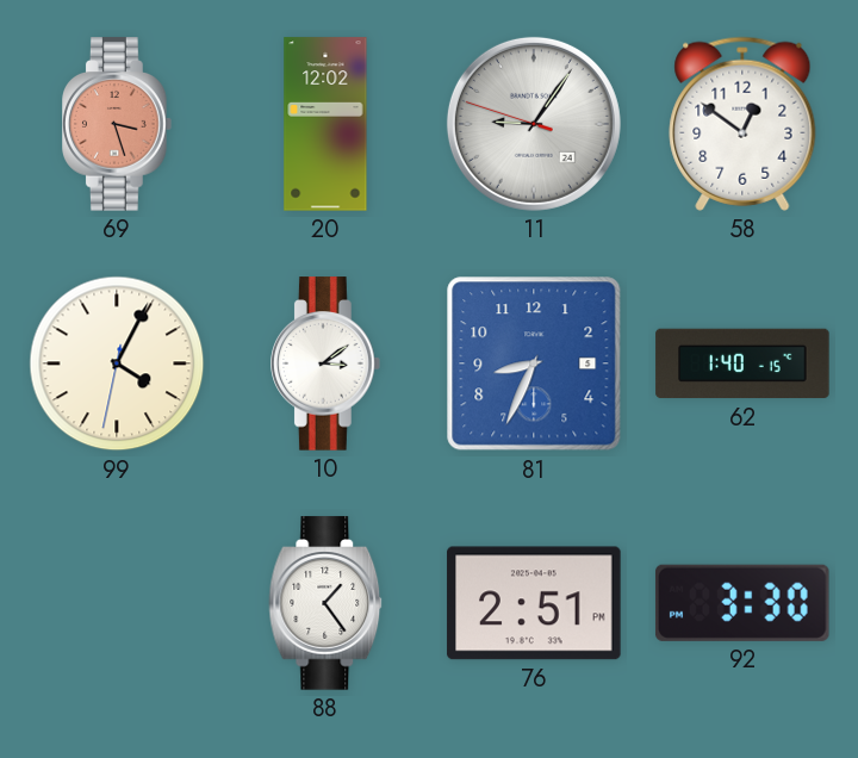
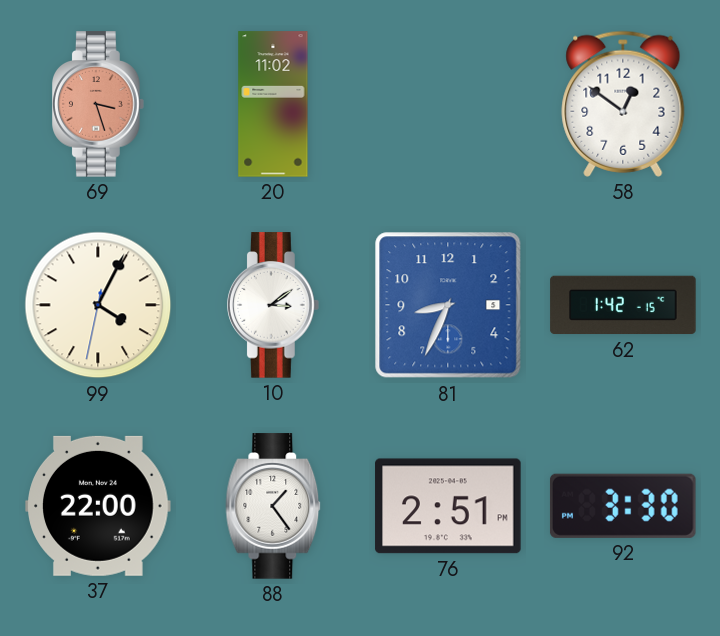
20: 12:02 -> 11:02
11: 9:05 -> none
62: 1:40 -> 1:42
37: none -> 22:00
